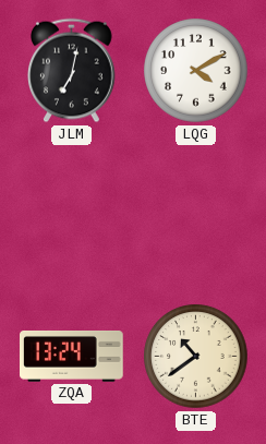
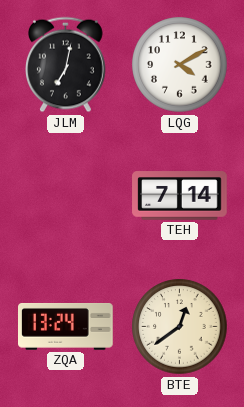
TEH: none -> 7:14
BTE: 10:39 -> 12:39
